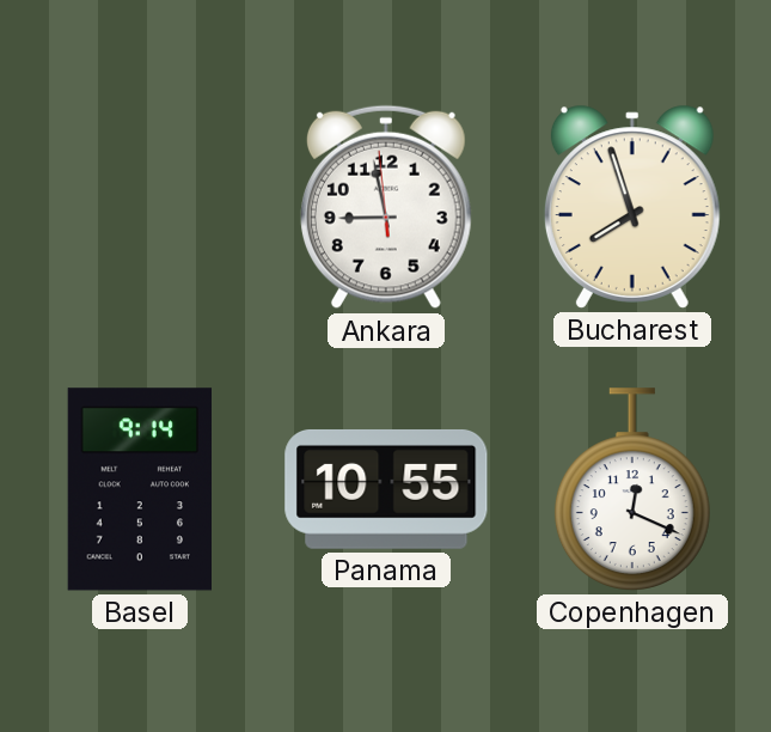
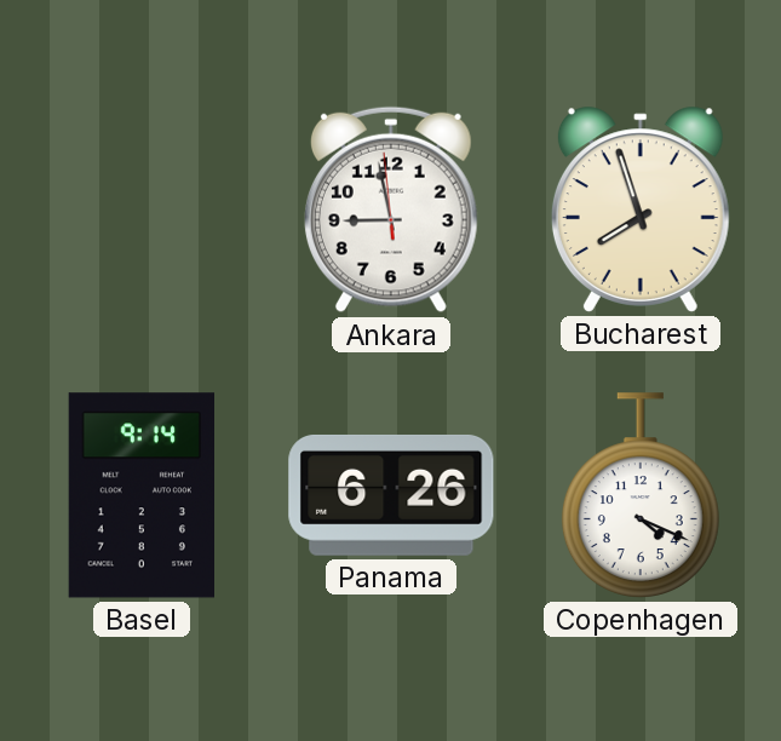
Panama: 10:55 -> 6:26
Copenhagen: 12:19 -> 4:19
